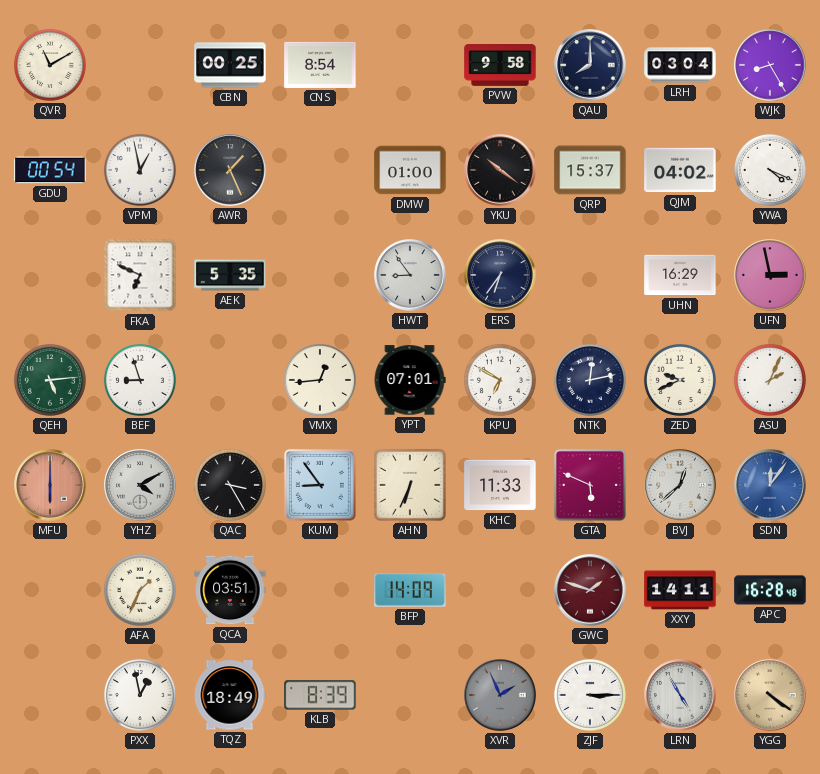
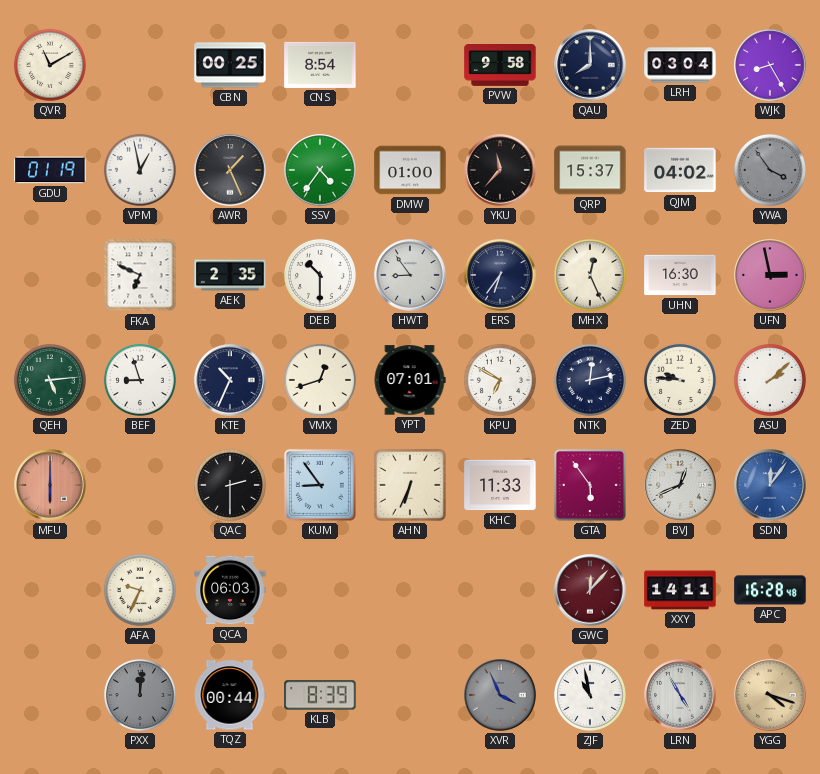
GDU: 00:54 -> 01:19
SSV: none -> 4:36
YKU: 10:21 -> 11:37
YWA: 4:19 -> 3:54
YWA dial: white -> grey
AEK: 5:35 -> 2:35
DEB: none -> 10:30
MHX: none -> 12:26
UHN: 16:29 -> 16:30
KTE: none -> 10:34
VMX: 12:44 -> 12:42
ZED: 9:41 -> 9:46
ASU: 2:04 -> 2:08
YHZ: 4:10 -> none
QAC: 3:25 -> 2:30
GTA: 5:49 -> 5:54
BVJ: 12:38 -> 12:41
AFA: 1:34 -> 9:34
QCA: 03:51 -> 06:03
BFP: 14:09 -> none
GWC: 1:48 -> 12:07
PXX: 12:58 -> 12:01
PXX dial: white -> grey
TQZ: 18:49 -> 00:44
XVR: 1:56 -> 3:56
ZJF: 3:15 -> 10:58
YGG: 4:21 -> 4:18
